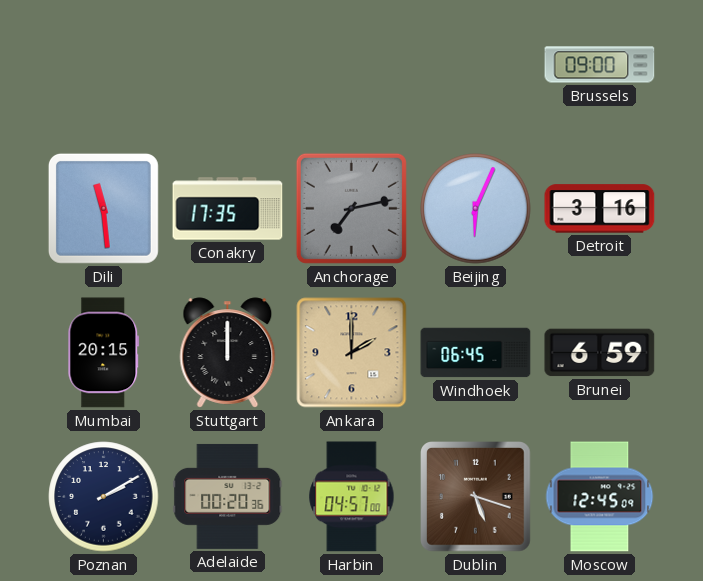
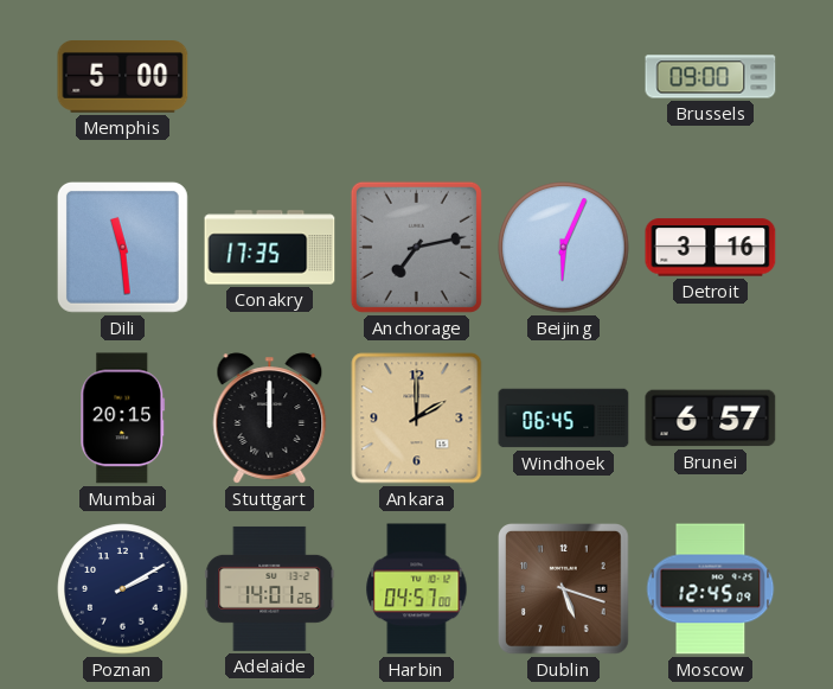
Memphis: none -> 5:00
Brunei: 6:59 -> 6:57
Adelaide: 00:20 -> 14:01
